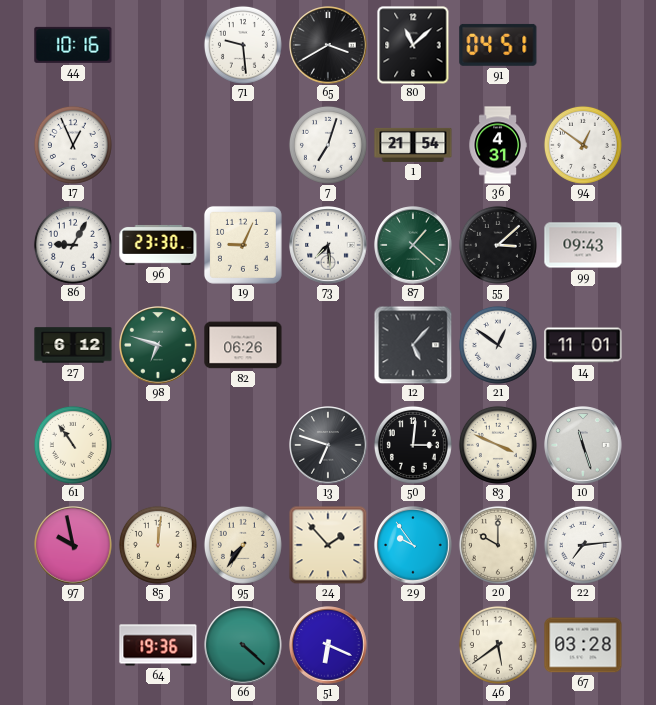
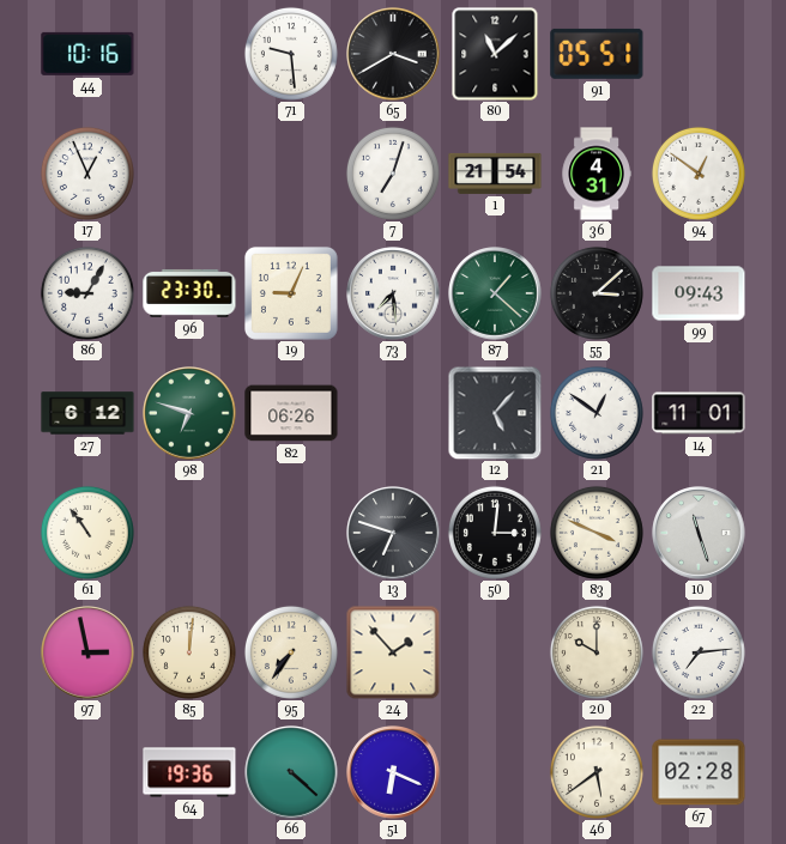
91: 04:51 -> 05:51
97: 9:58 -> 2:58
29: 9:54 -> none
67: 03:28 -> 02:28
